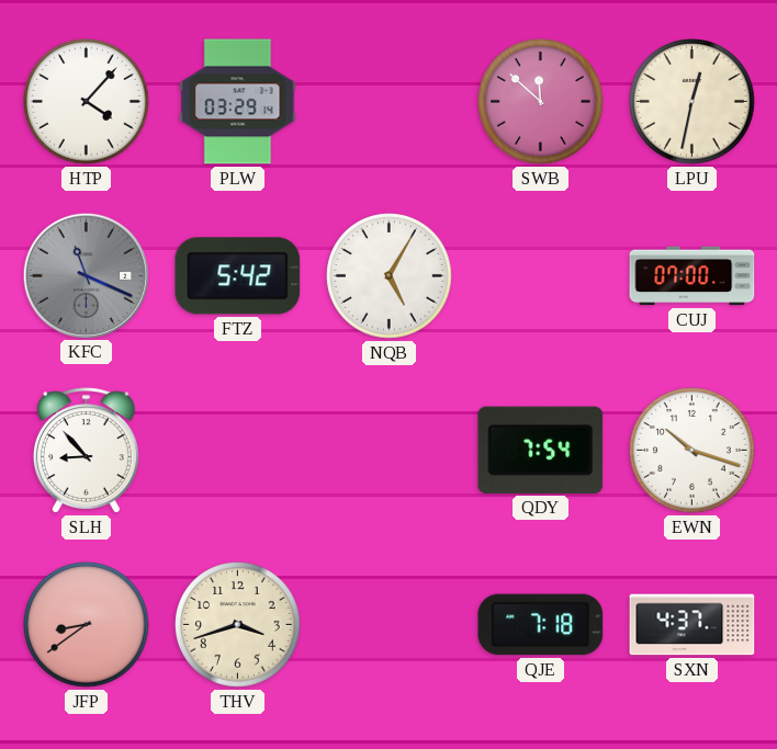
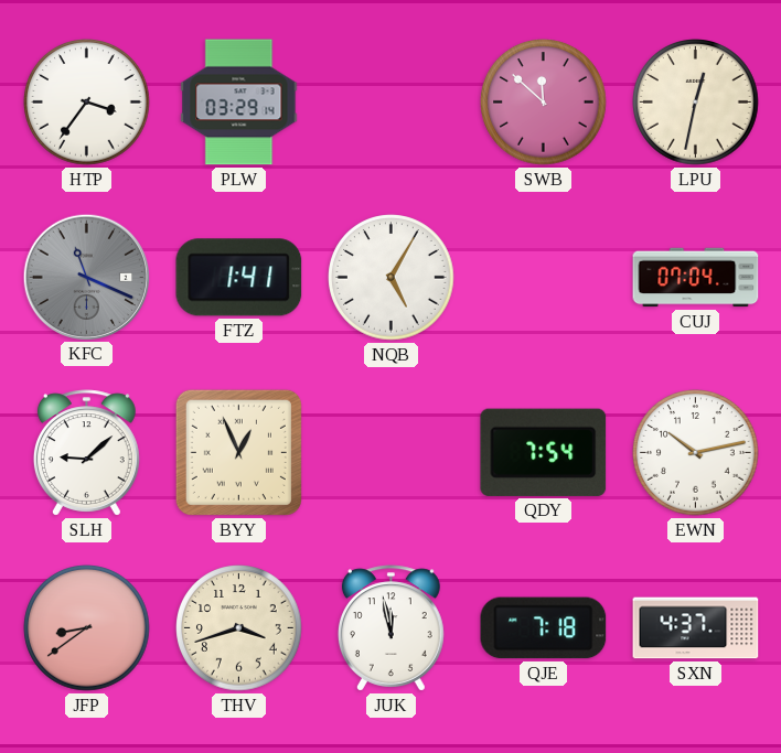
HTP: 4:07 -> 3:36
FTZ: 5:42 -> 1:41
CUJ: 07:00 -> 07:04
SLH: 8:53 -> 9:08
BYY: none -> 12:56
EWN: 10:18 -> 10:13
JUK: none -> 11:58
